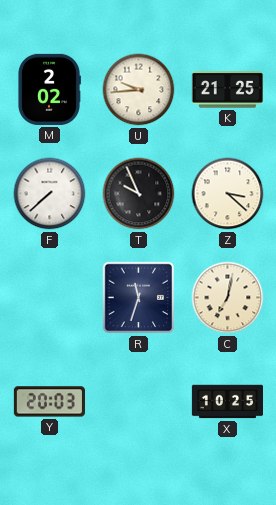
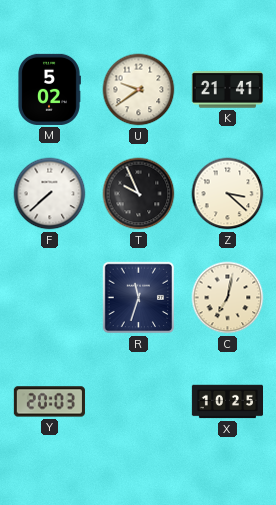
M: 2:02 -> 5:02
U: 9:44 -> 9:39
K: 21:25 -> 21:41
